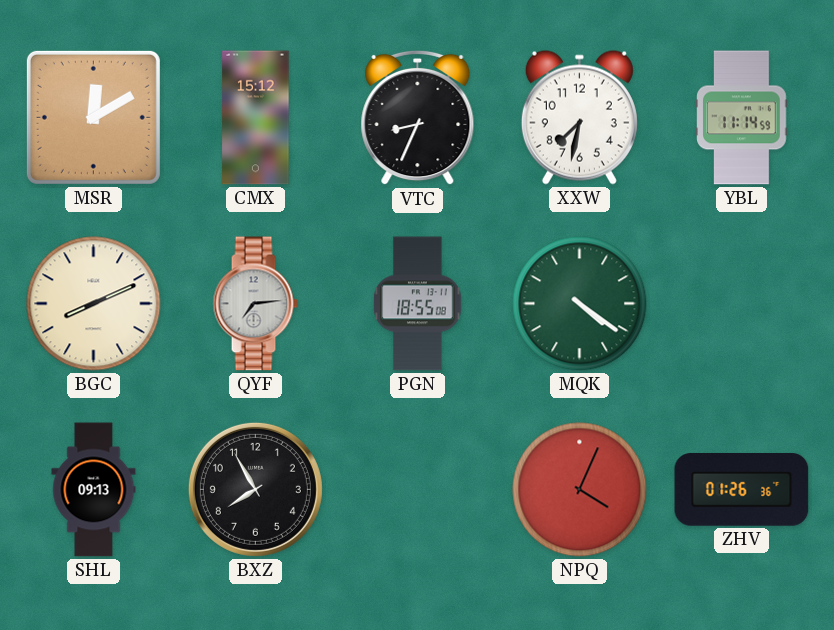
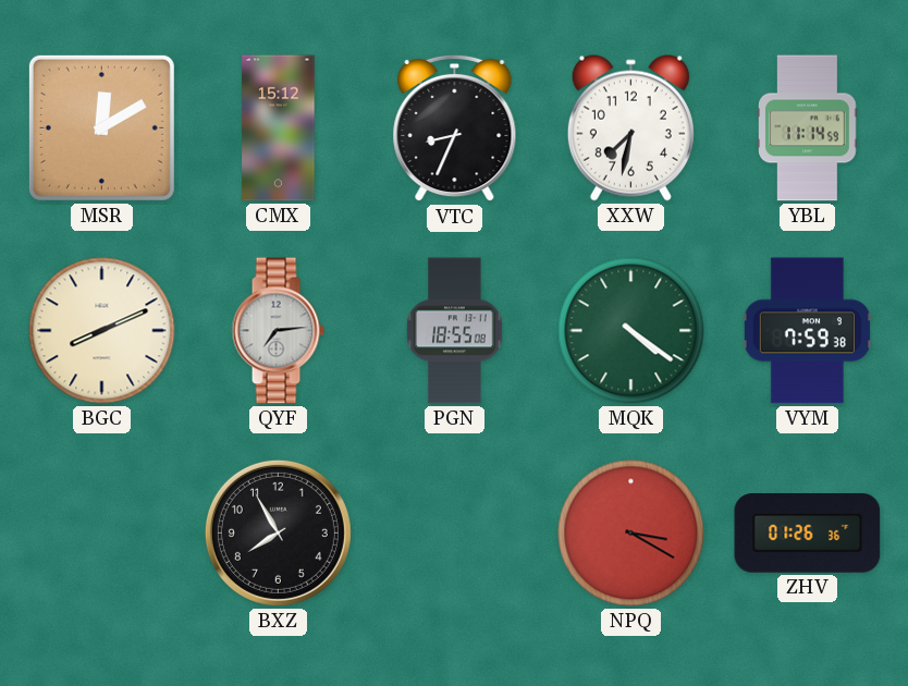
VYM: none -> 7:59
SHL: 09:13 -> none
NPQ: 4:04 -> 3:20
